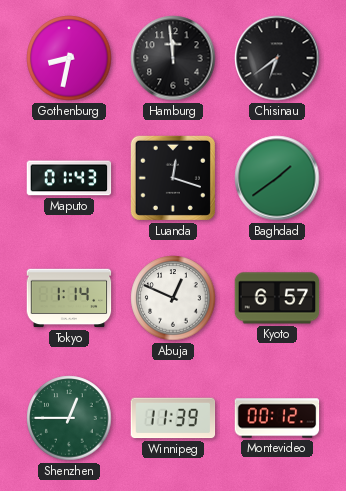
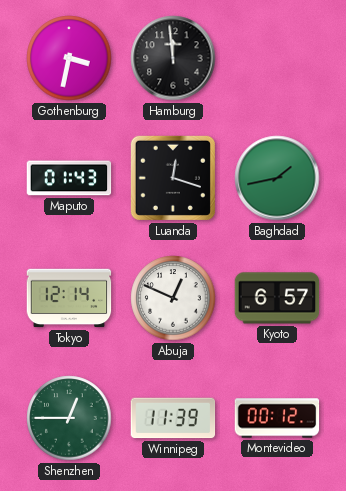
Gothenburg: 8:32 -> 3:32
Chisinau: 6:39 -> none
Baghdad: 1:39 -> 1:43
Tokyo: 1:14 -> 12:14
